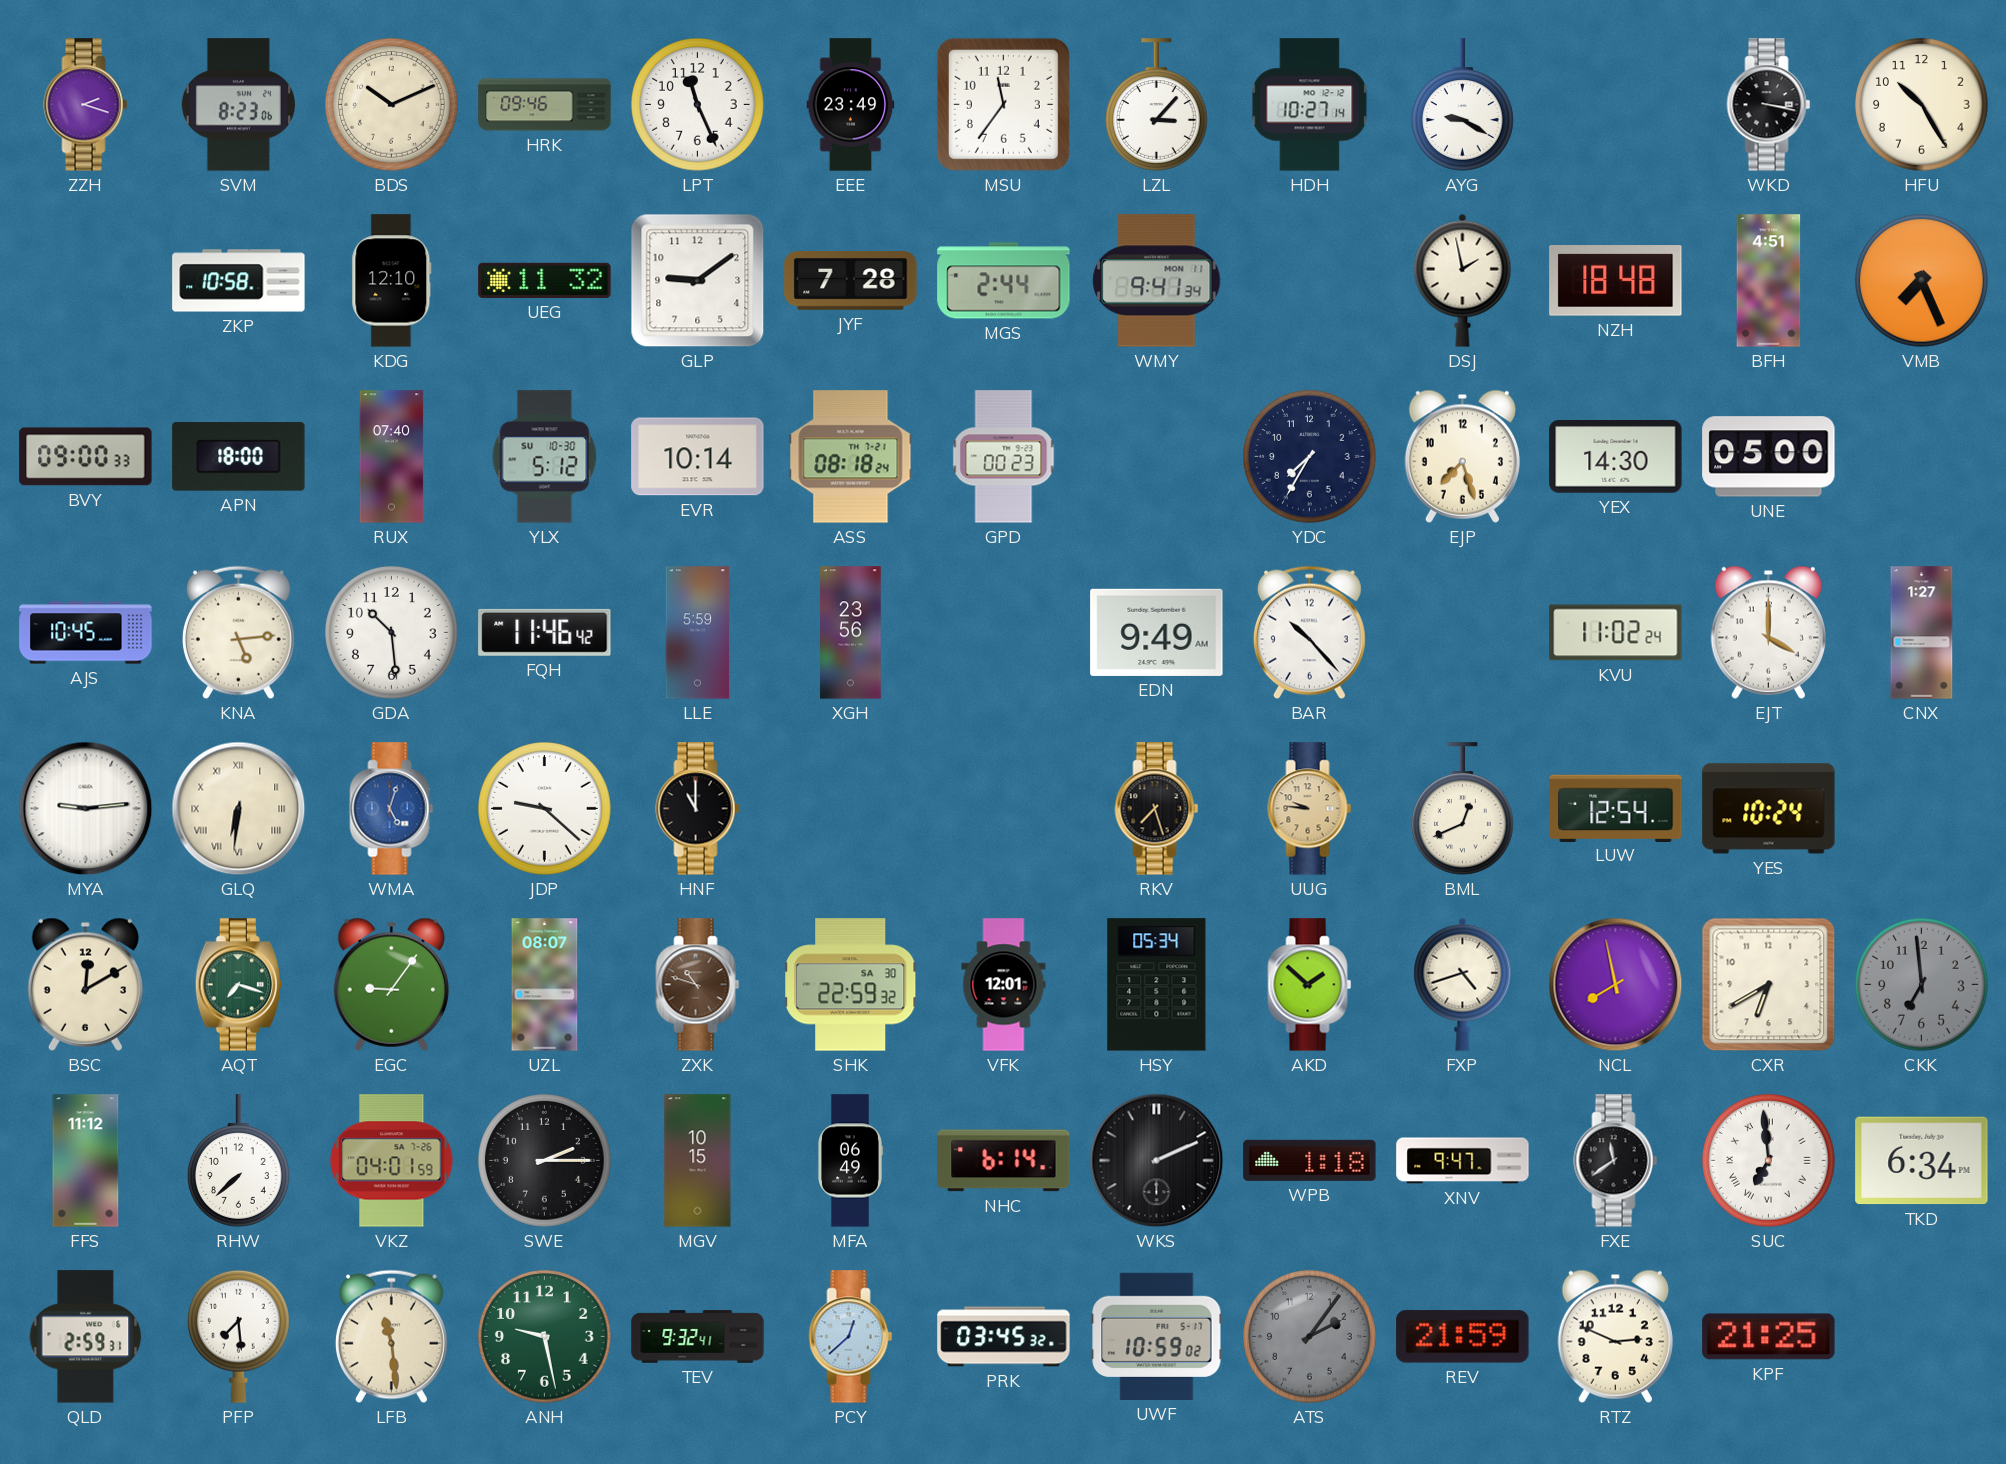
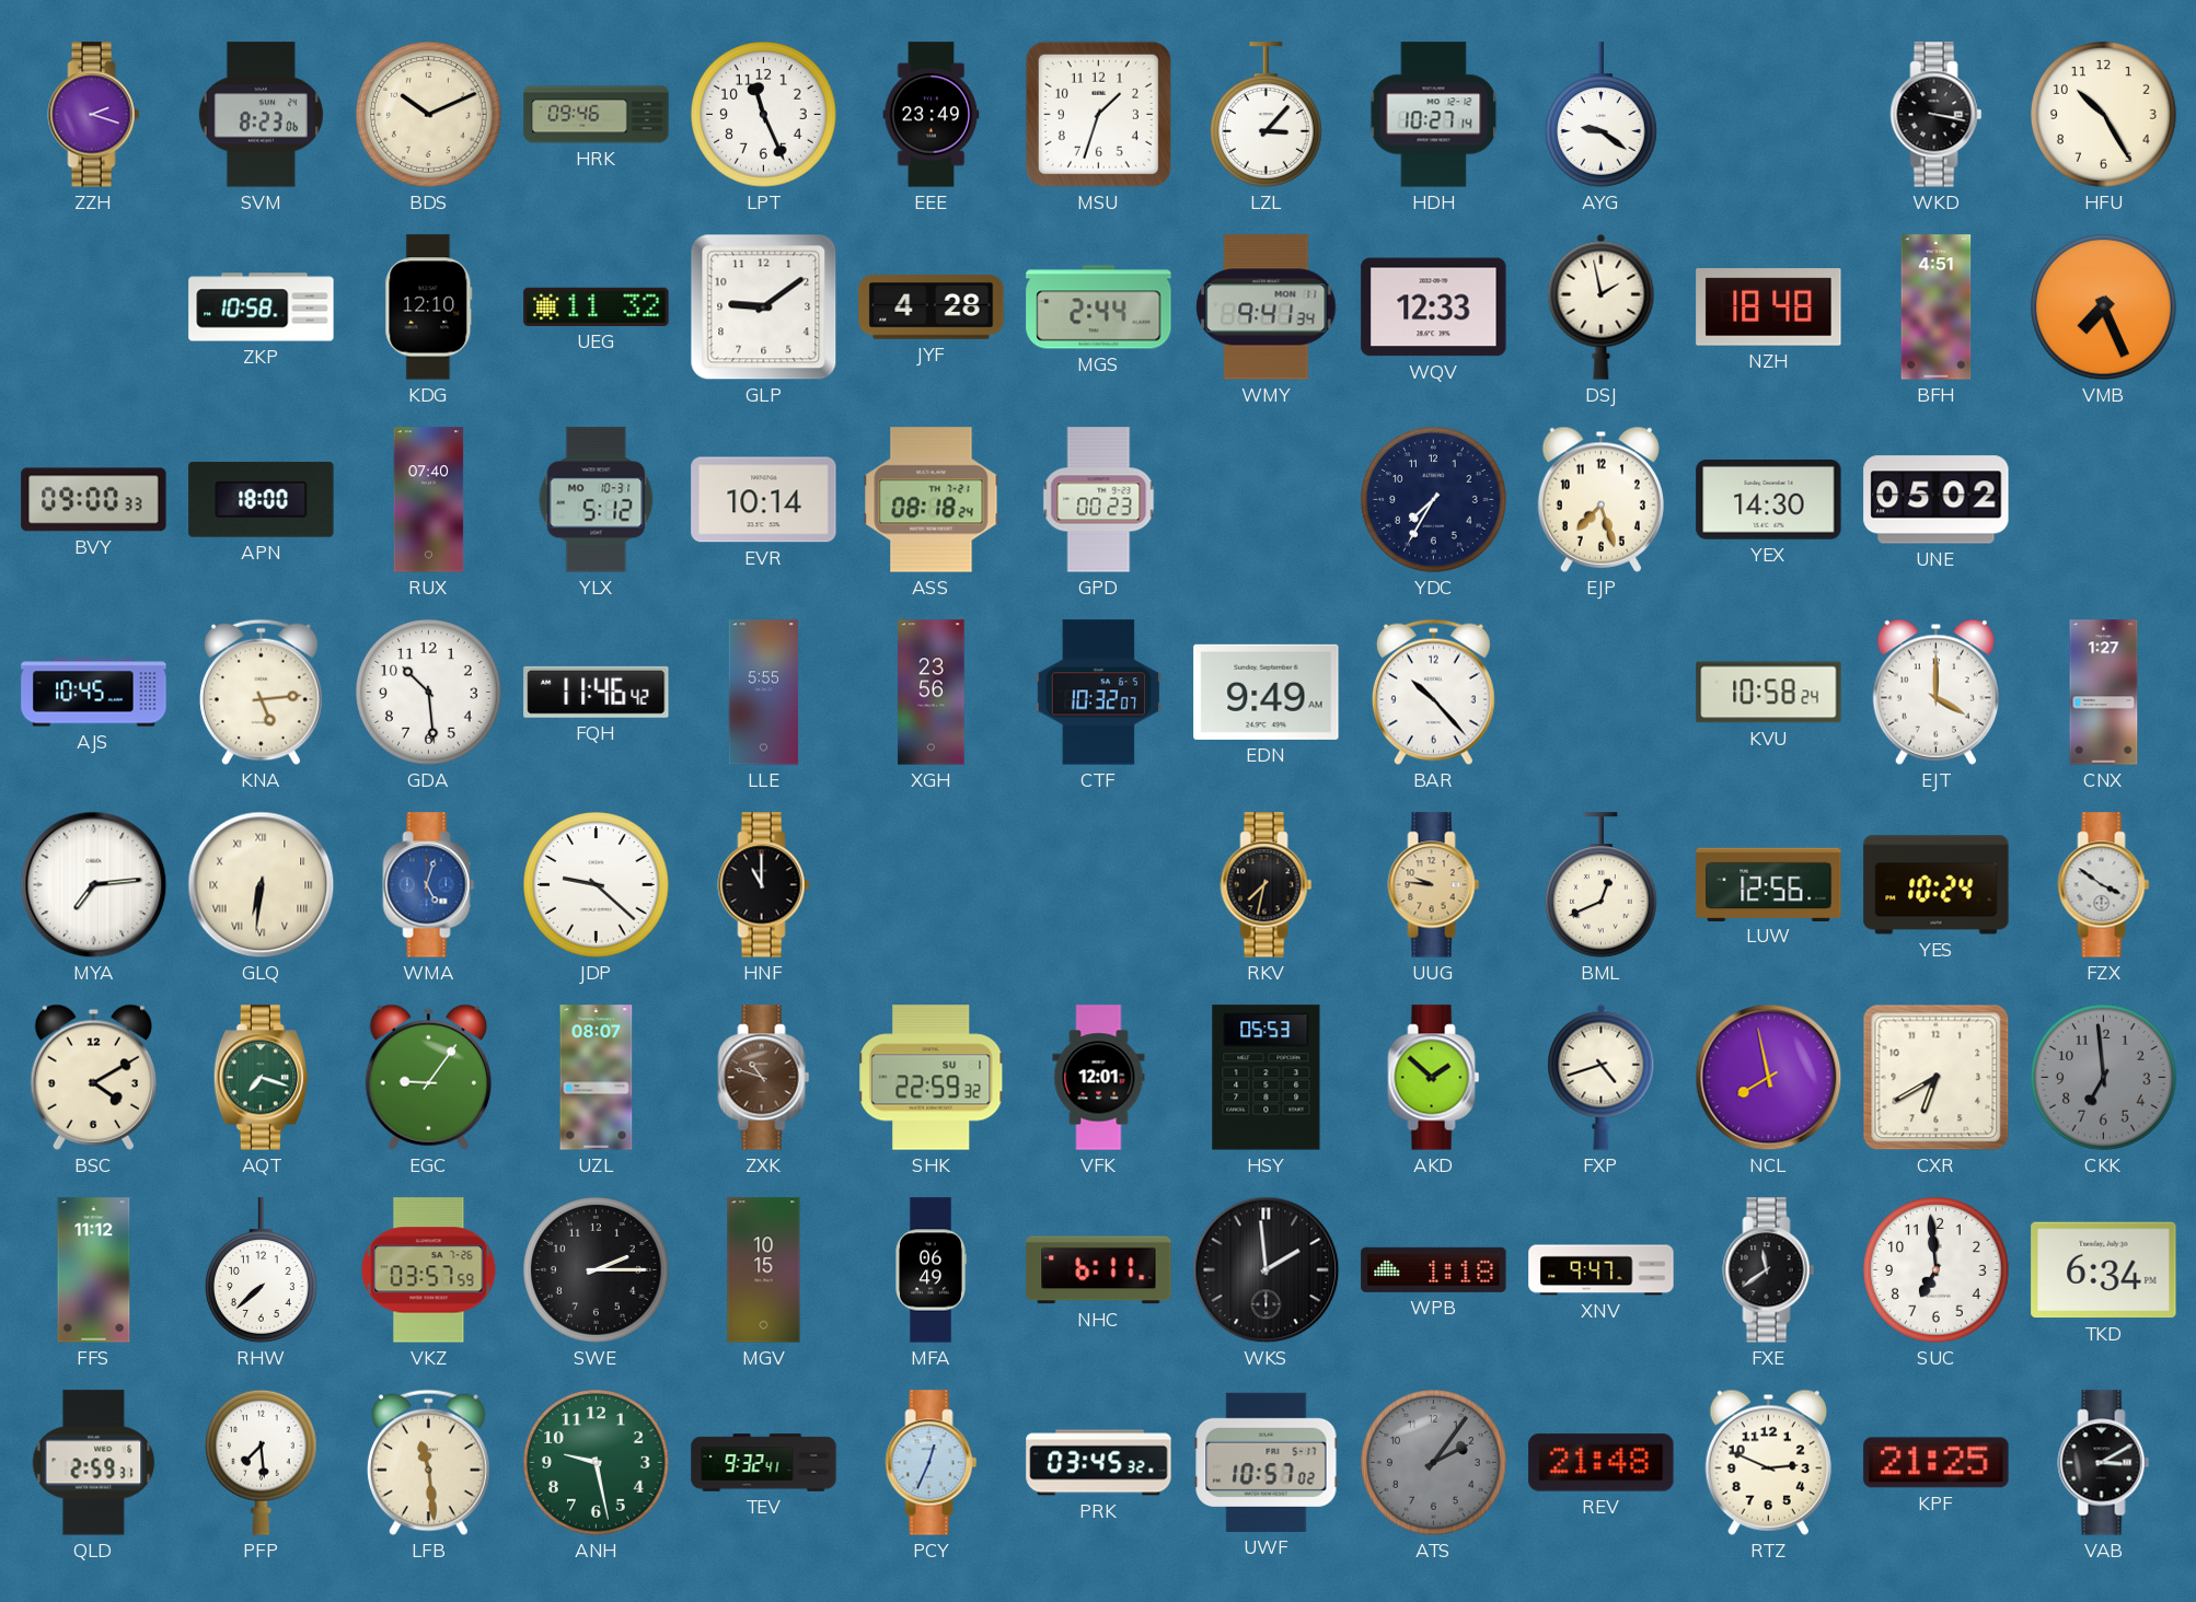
MSU: 11:36 -> 1:33
AYG: 9:20 -> 9:21
JYF: 7:28 -> 4:28
WQV: none -> 12:33
YLX date: SU 10-30 -> MO 10-31
UNE: 05:00 -> 05:02
LLE: 5:59 -> 5:55
CTF: none -> 10:32
KVU: 11:02 -> 10:58
MYA: 9:14 -> 7:14
RKV: 7:27 -> 7:32
LUW: 12:54 -> 12:56
FZX: none -> 3:51
BSC: 12:10 -> 4:10
SHK date: SA 30 -> SU 1
HSY: 05:34 -> 05:53
VKZ: 04:01 -> 03:57
NHC: 6:14 -> 6:11
WKS: 2:11 -> 1:59
SUC numerals: Roman -> Arabic
PCY: 12:38 -> 12:34
UWF: 10:59 -> 10:57
REV: 21:59 -> 21:48
VAB: none -> 3:10
